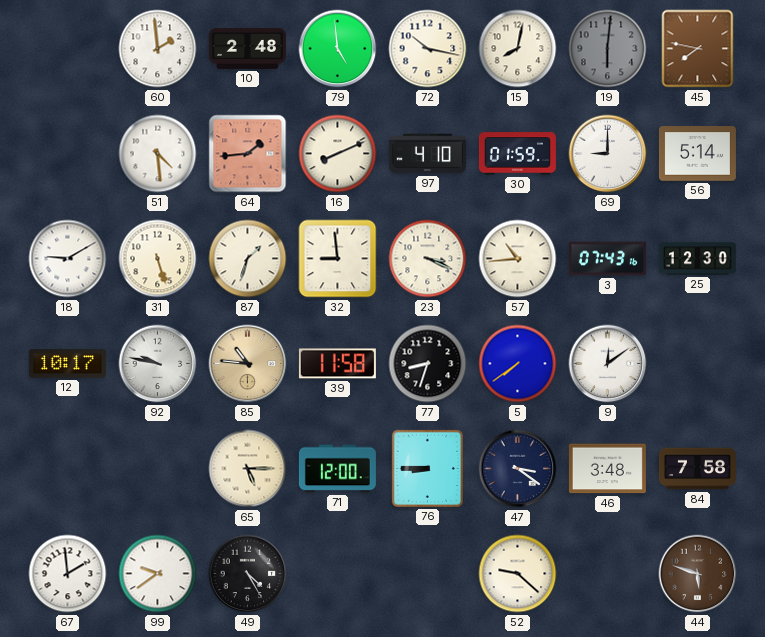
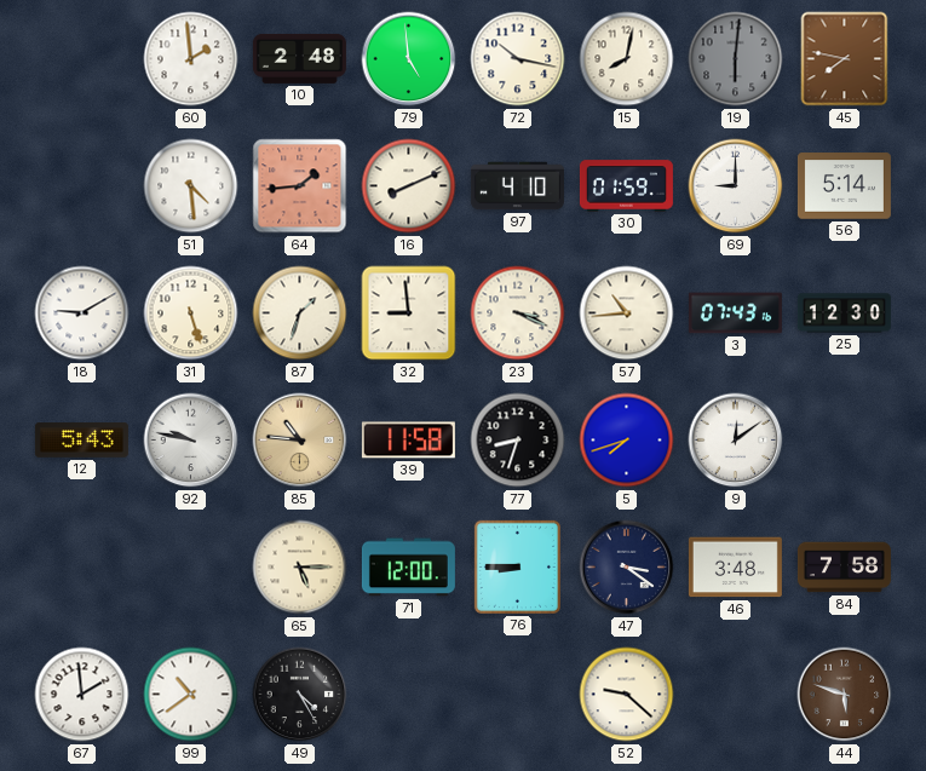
12: 10:17 -> 5:43
5: 7:39 -> 7:42
99: 9:39 -> 10:39
